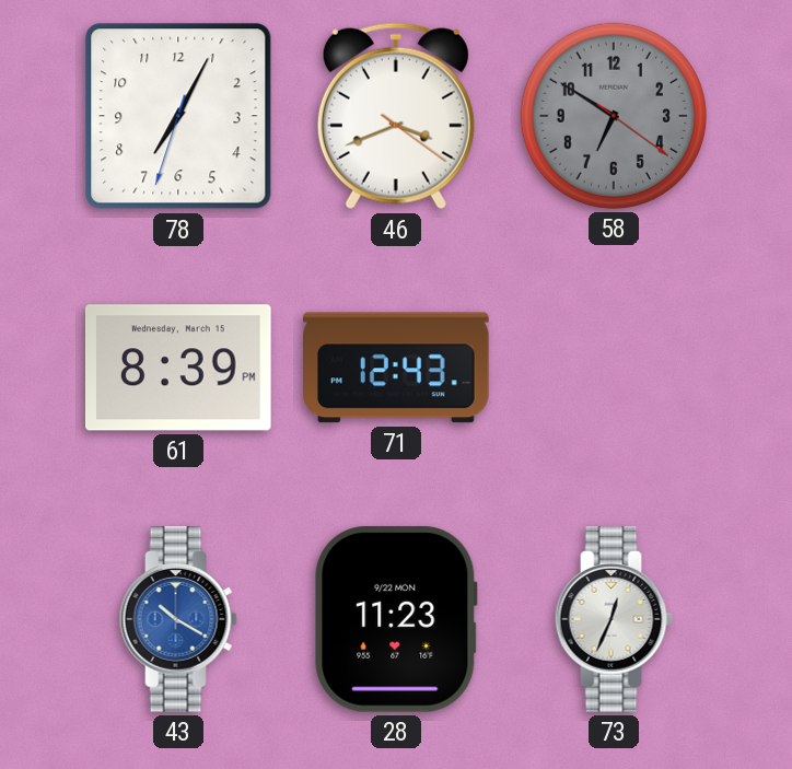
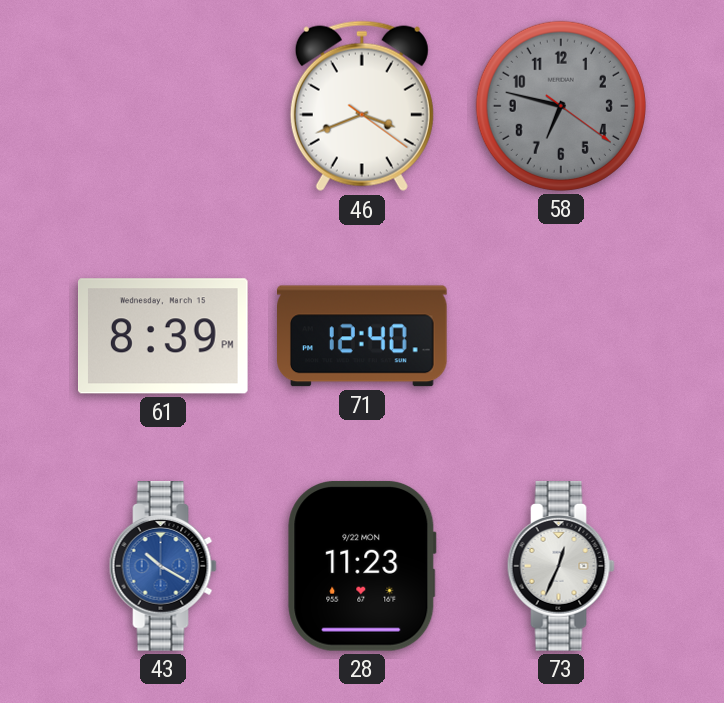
78: 7:04 -> none
58: 6:50 -> 6:47
71: 12:43 -> 12:40
